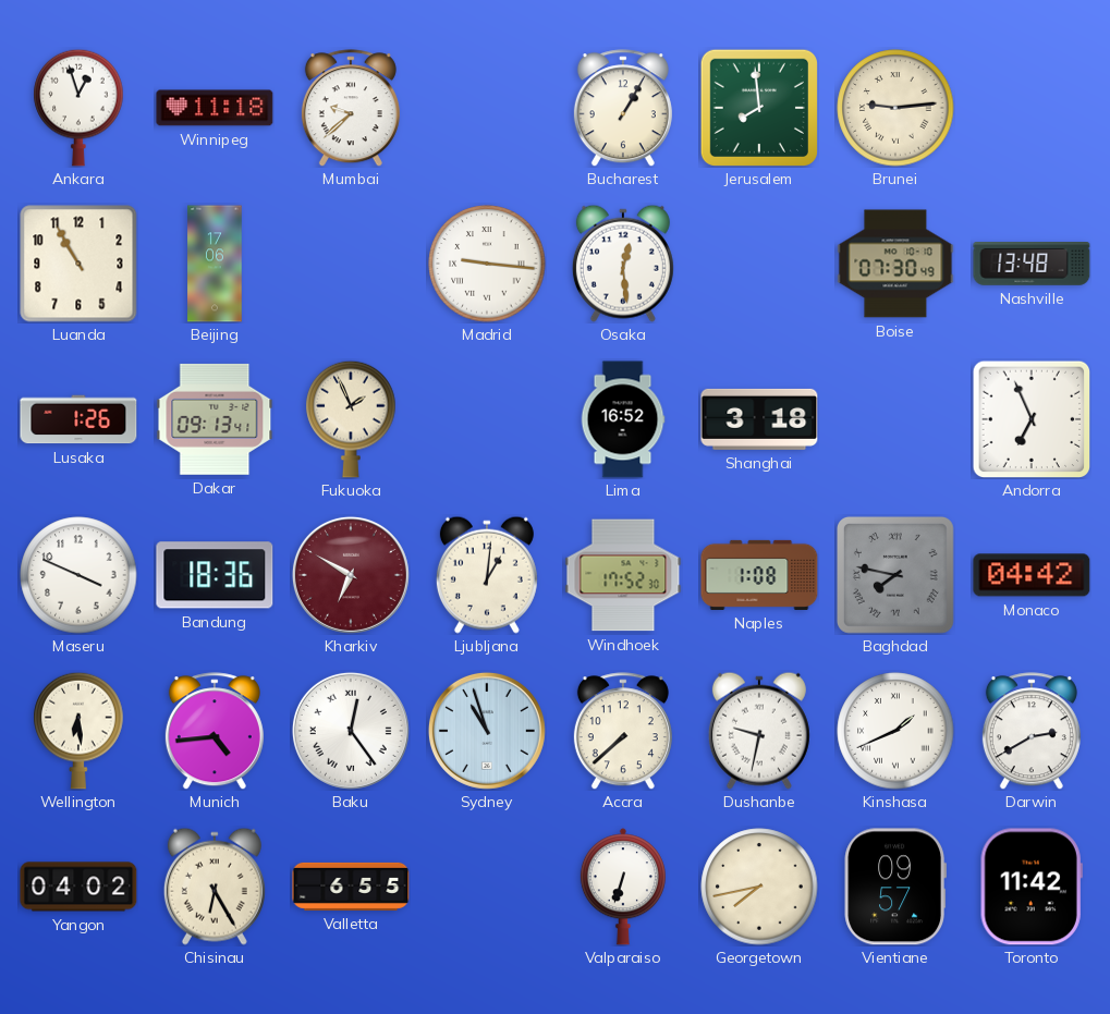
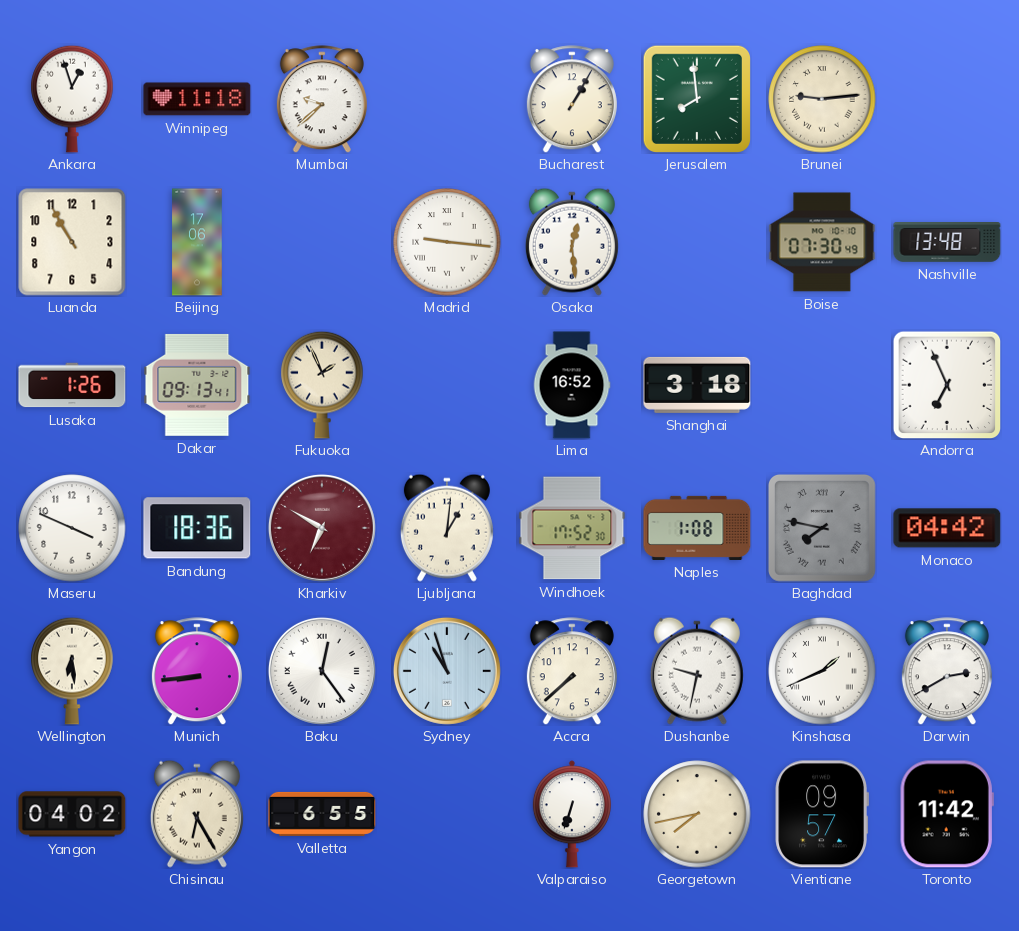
Munich: 4:44 -> 8:44
